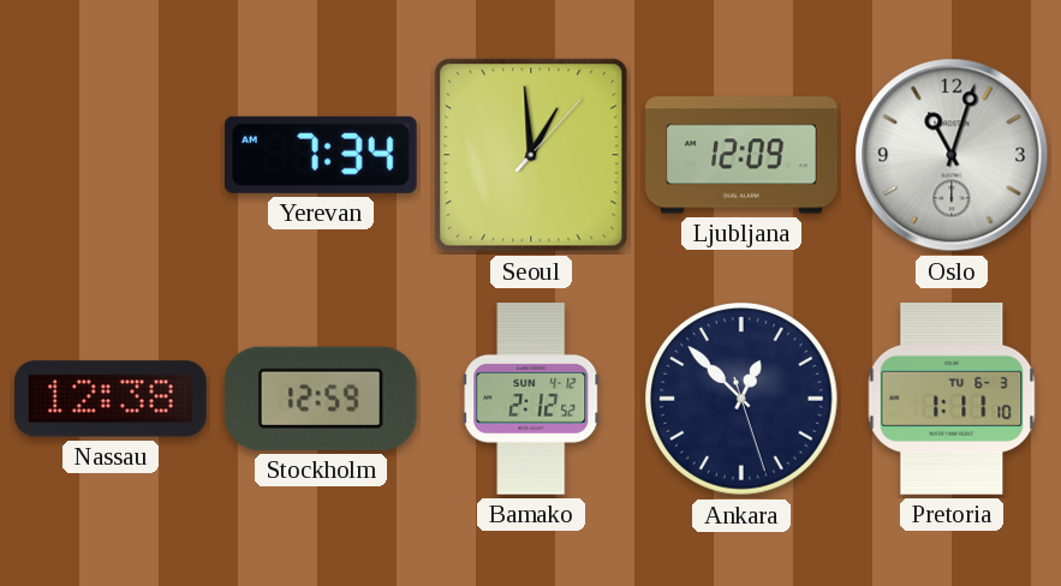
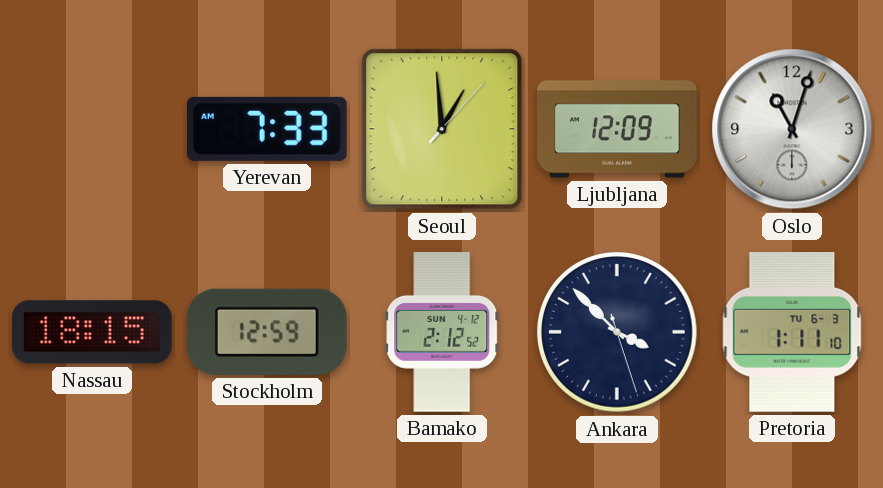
Yerevan: 7:34 -> 7:33
Nassau: 12:38 -> 18:15
Ankara: 12:52 -> 3:52
